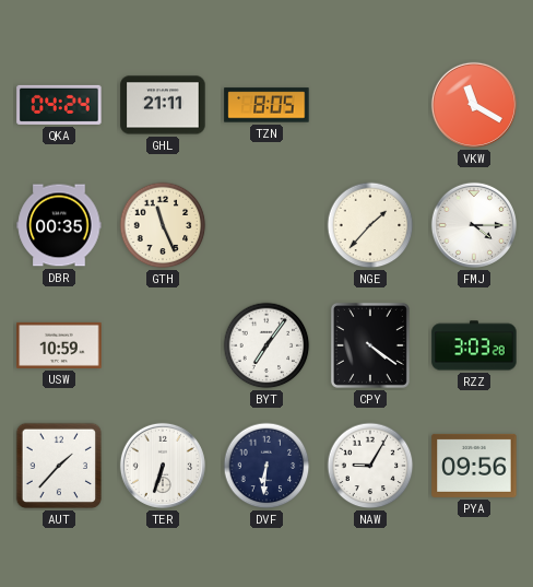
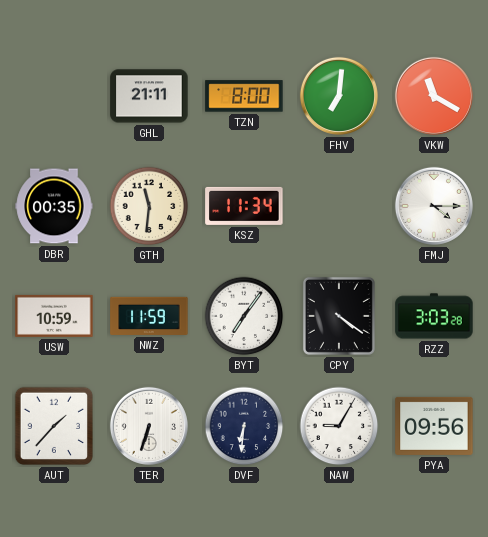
QKA: 04:24 -> none
TZN: 8:05 -> 8:00
FHV: none -> 7:01
GTH: 11:26 -> 11:31
KSZ: none -> 11:34
NGE: 1:37 -> none
NWZ: none -> 11:59
